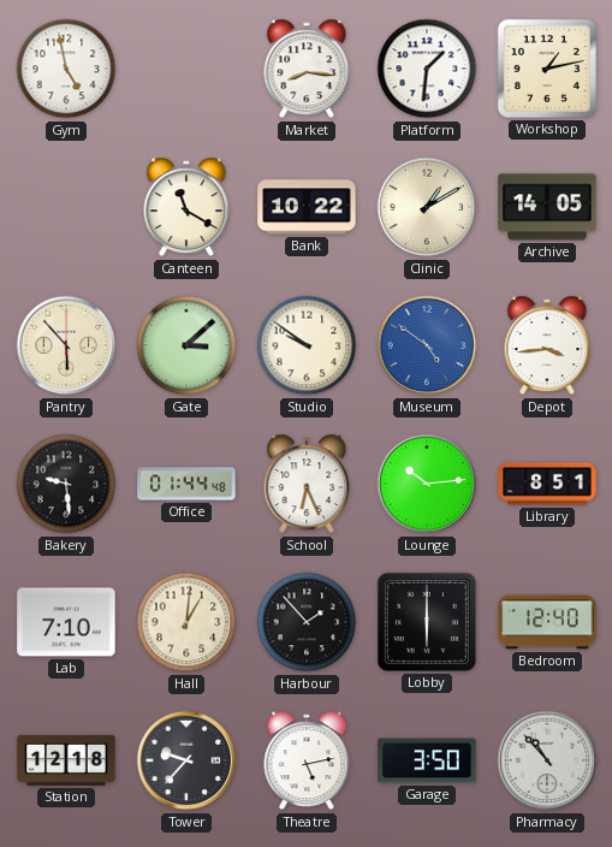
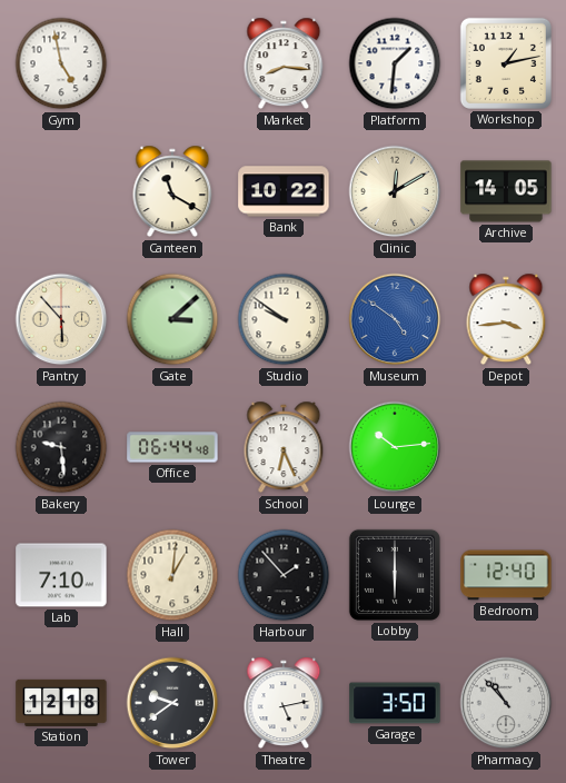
Clinic: 1:10 -> 12:10
Office: 01:44 -> 06:44
Library: 8:51 -> none
Tower: 9:37 -> 9:39
